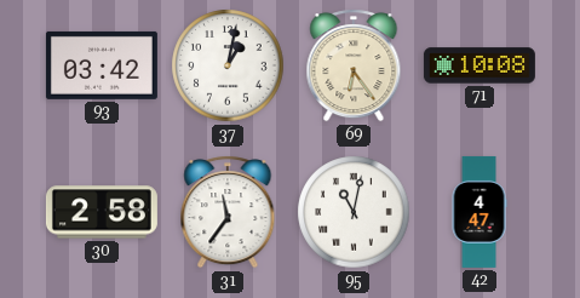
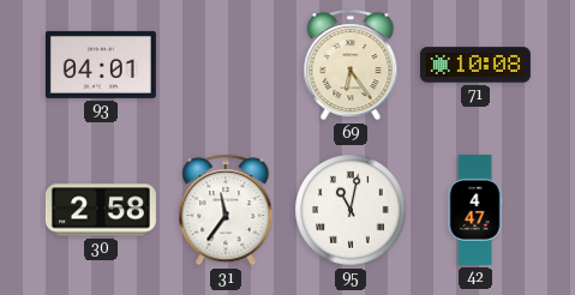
93: 03:42 -> 04:01
37: 1:02 -> none
